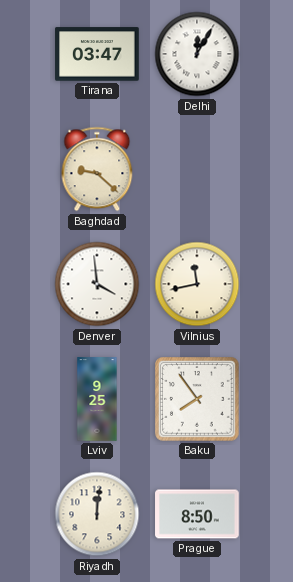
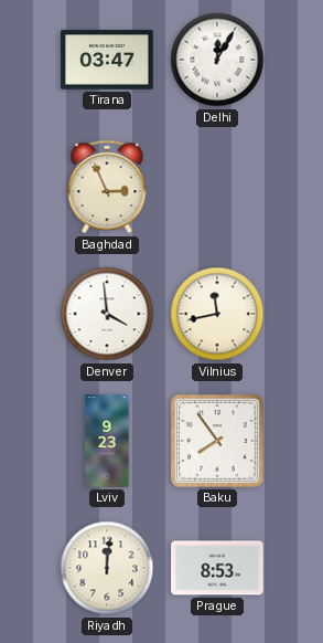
Baghdad: 9:22 -> 2:56
Lviv: 9:25 -> 9:23
Prague: 8:50 -> 8:53
